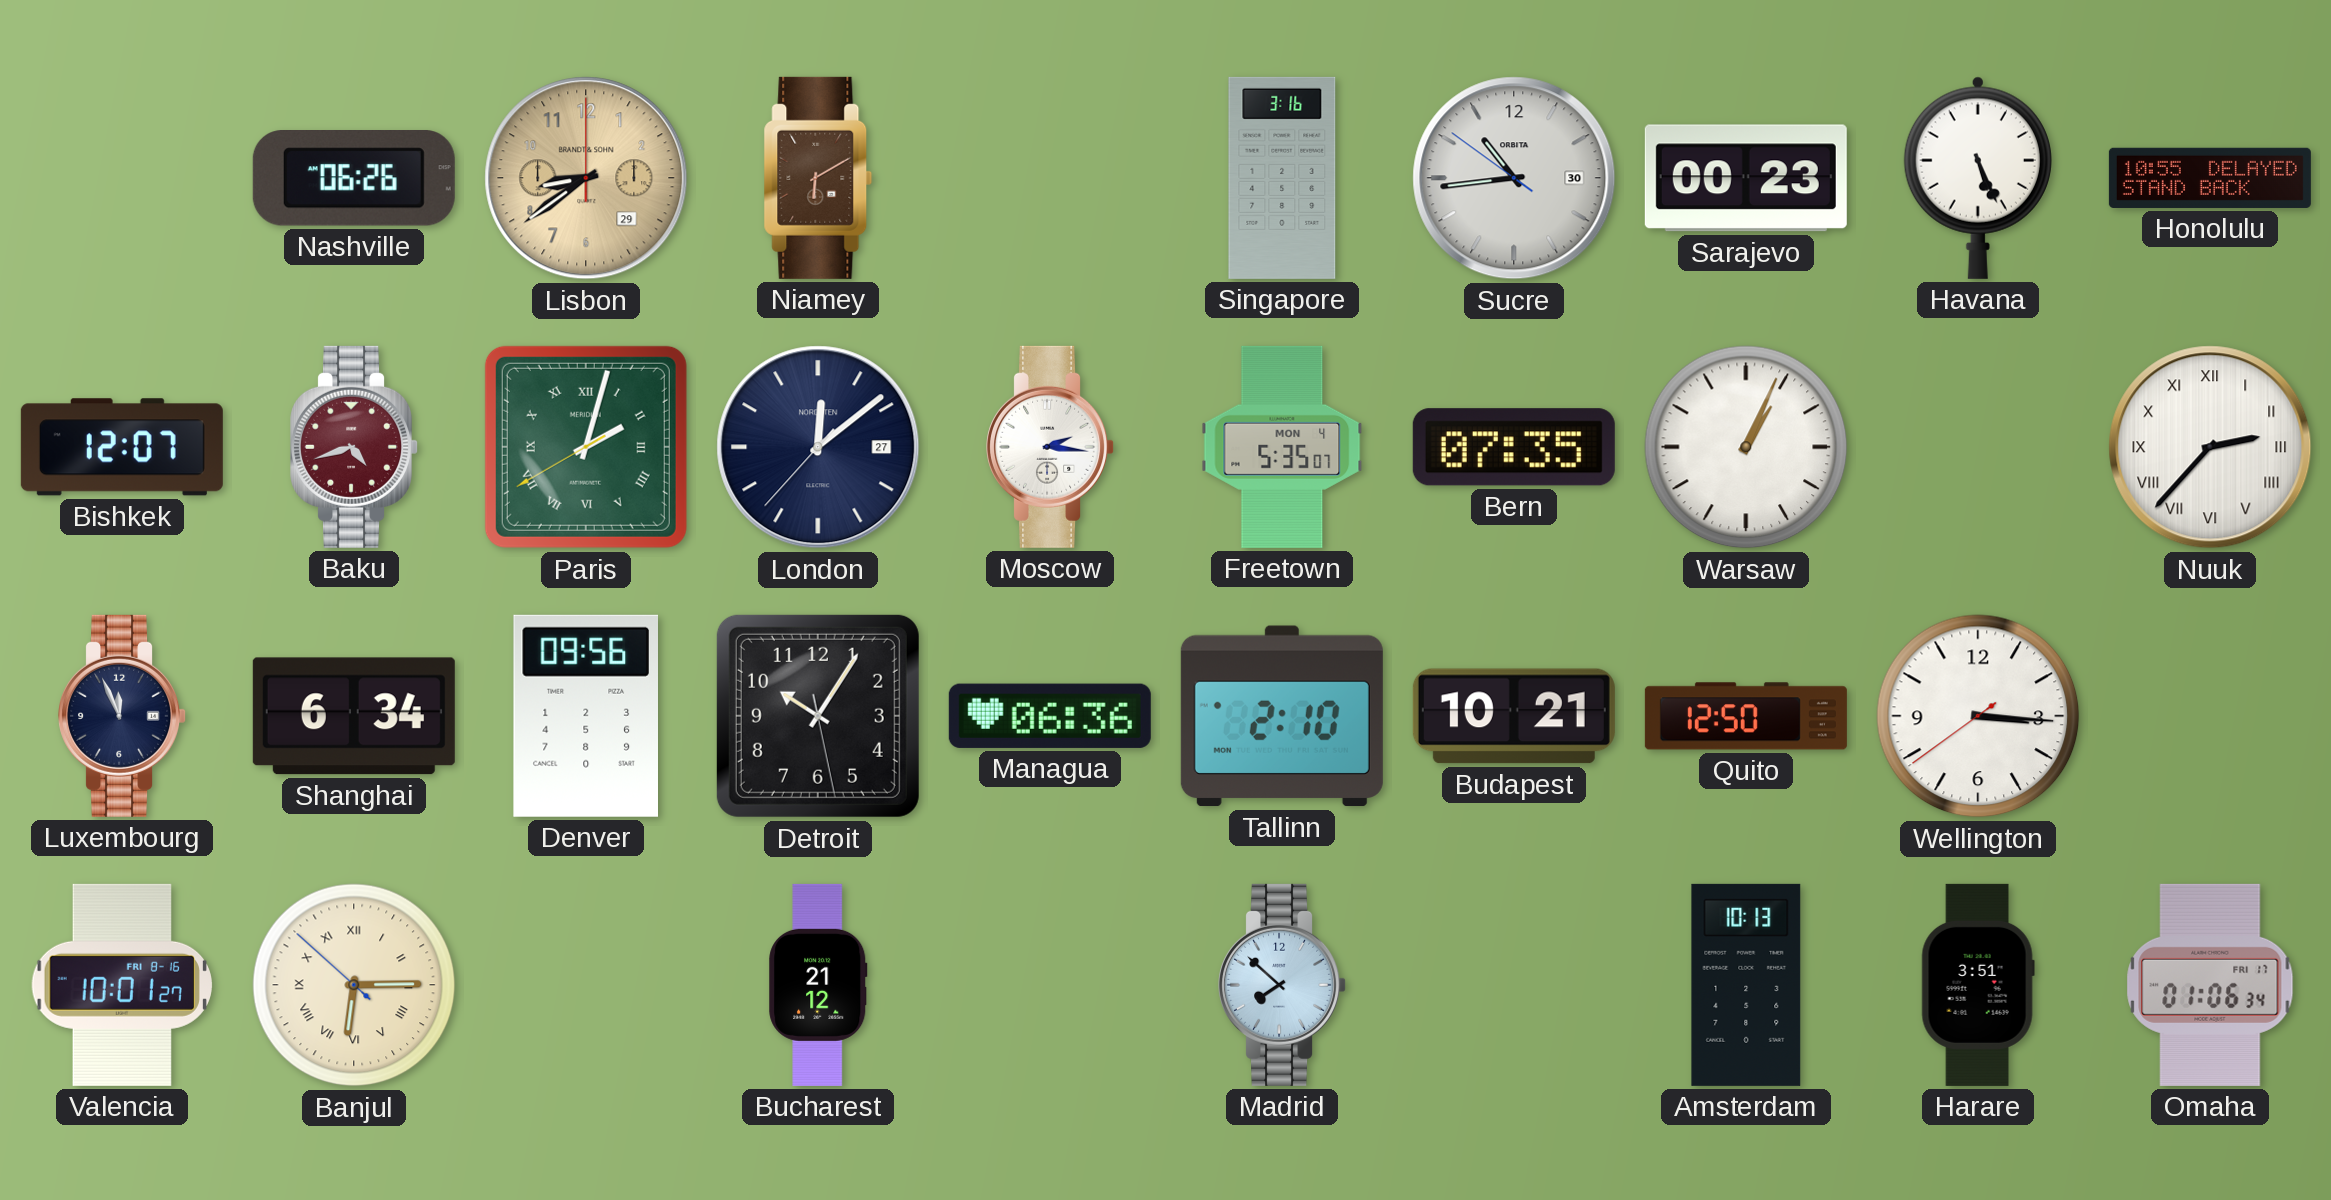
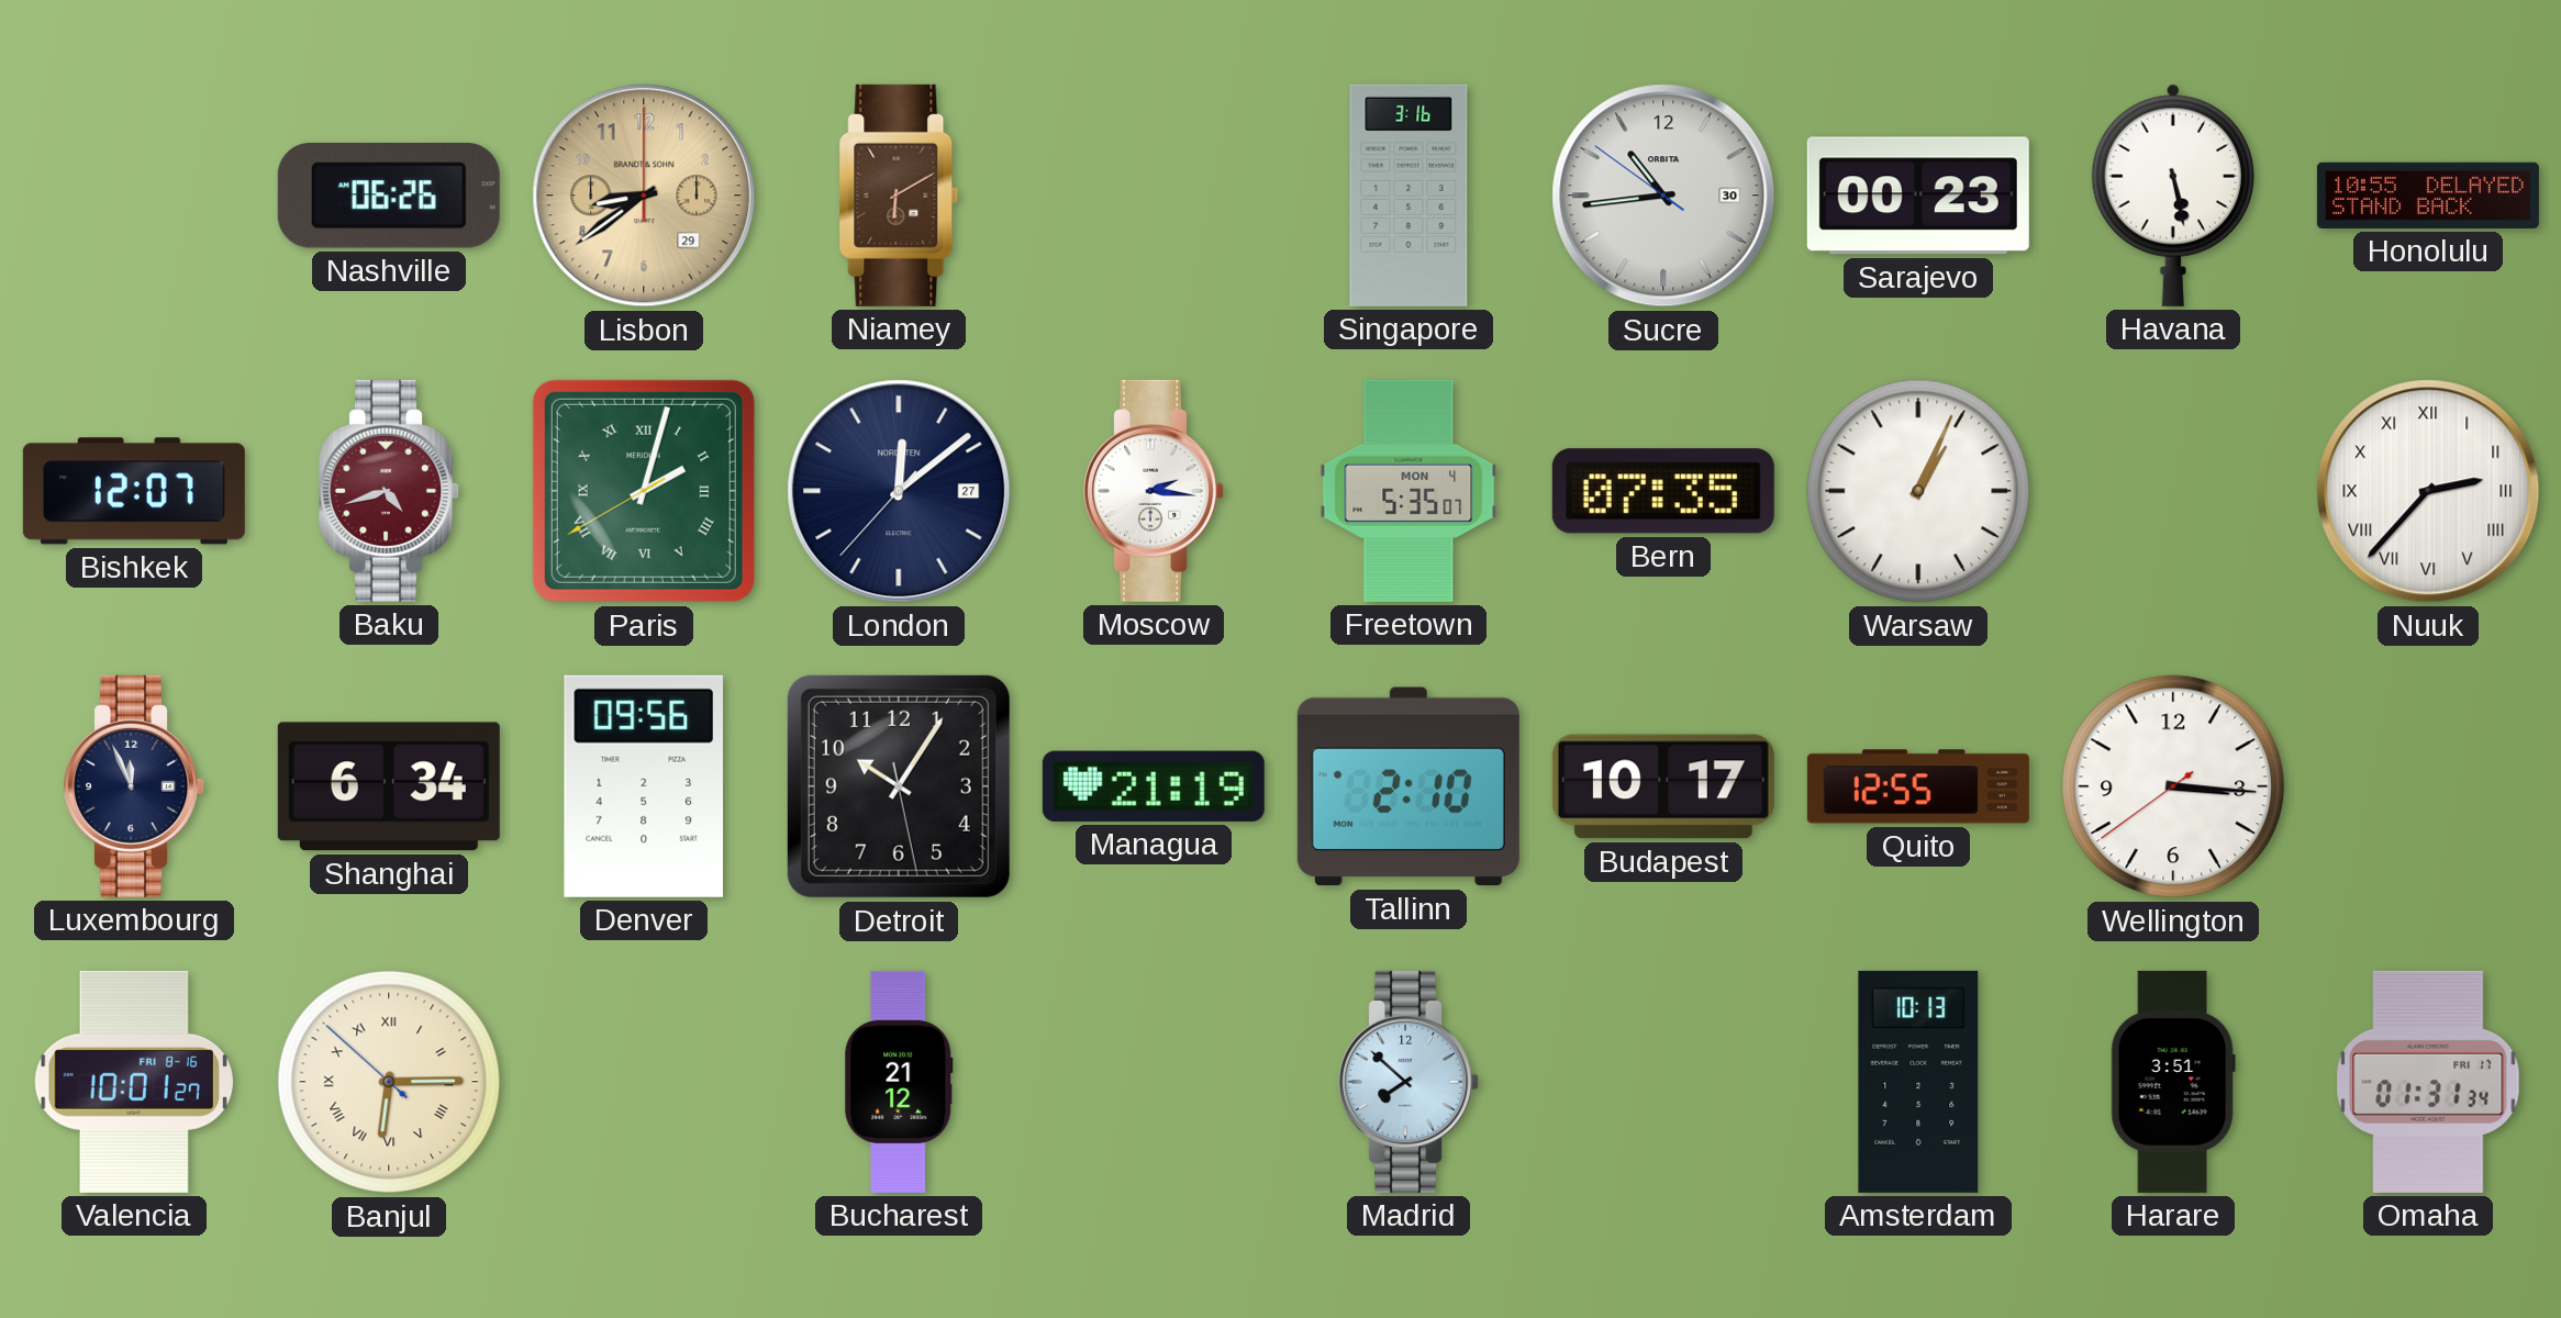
Havana: 5:26 -> 5:28
Managua: 06:36 -> 21:19
Budapest: 10:21 -> 10:17
Quito: 12:50 -> 12:55
Omaha: 01:06 -> 01:31
